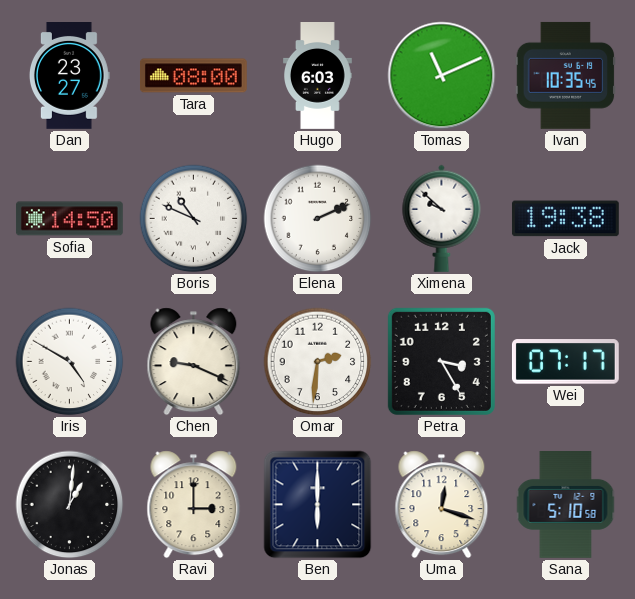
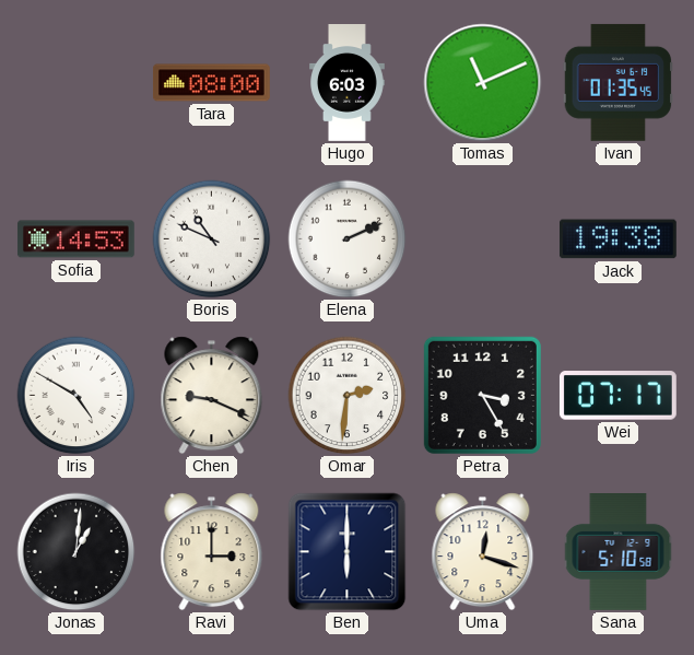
Dan: 23:27 -> none
Ivan: 10:35 -> 01:35
Sofia: 14:50 -> 14:53
Ximena: 9:52 -> none
